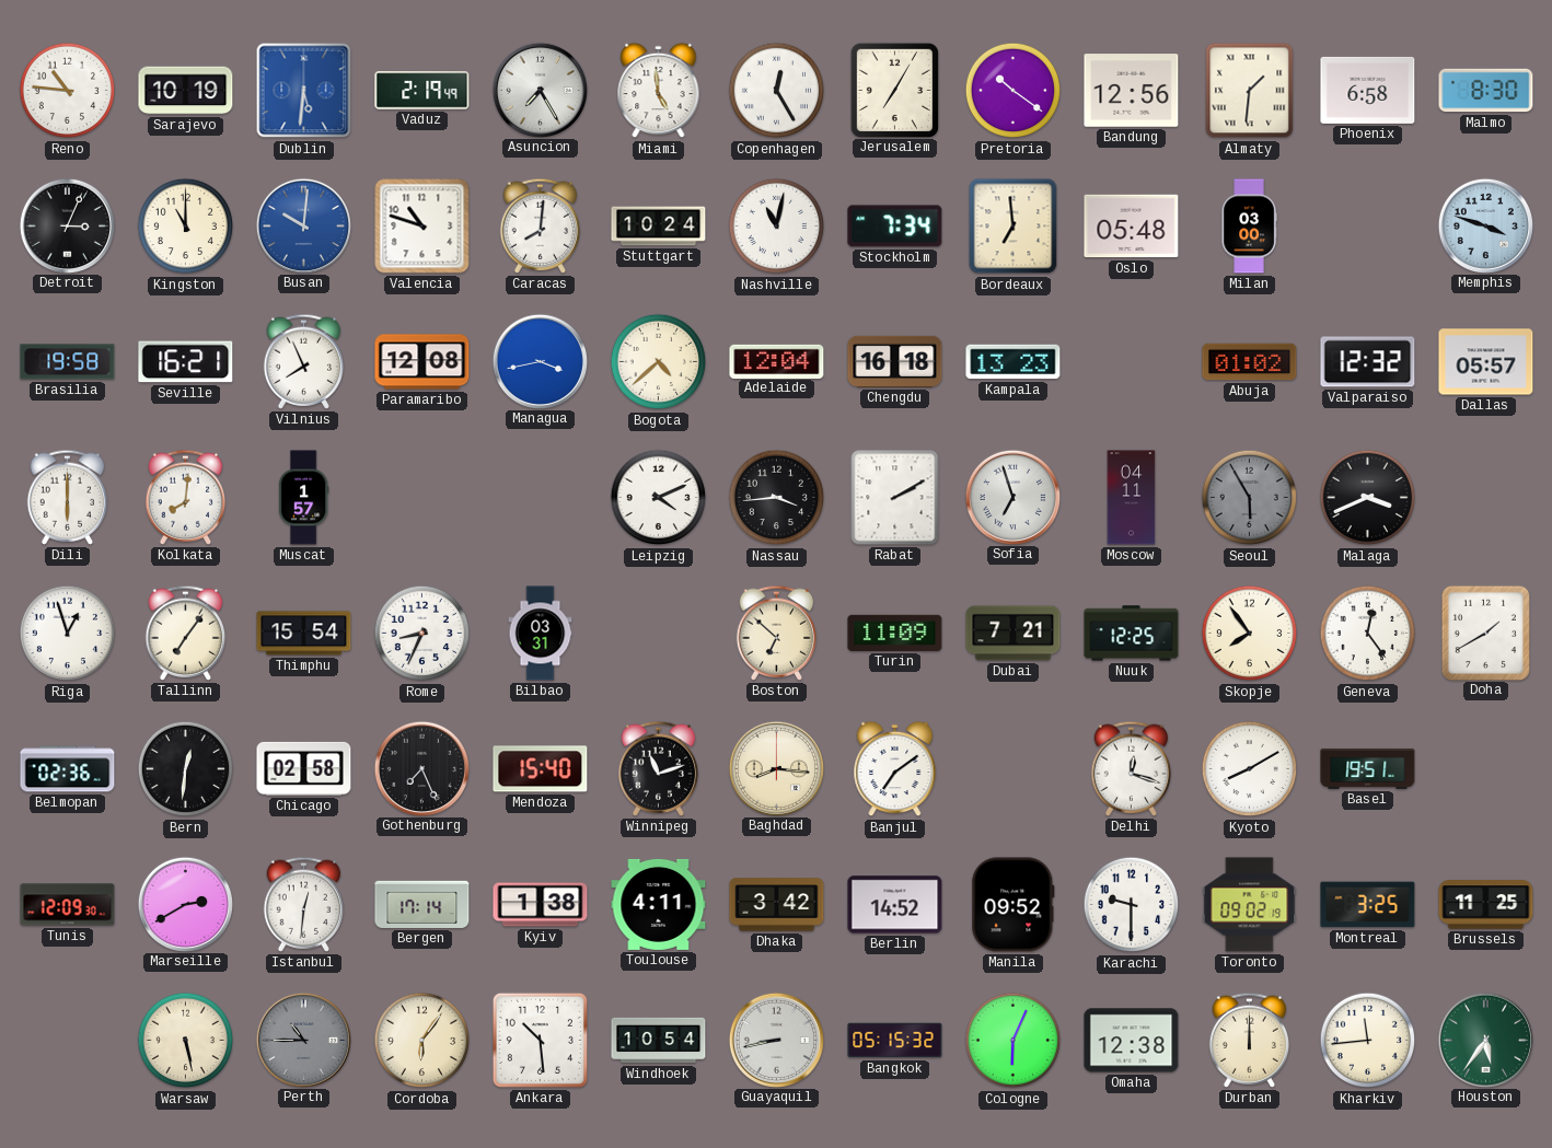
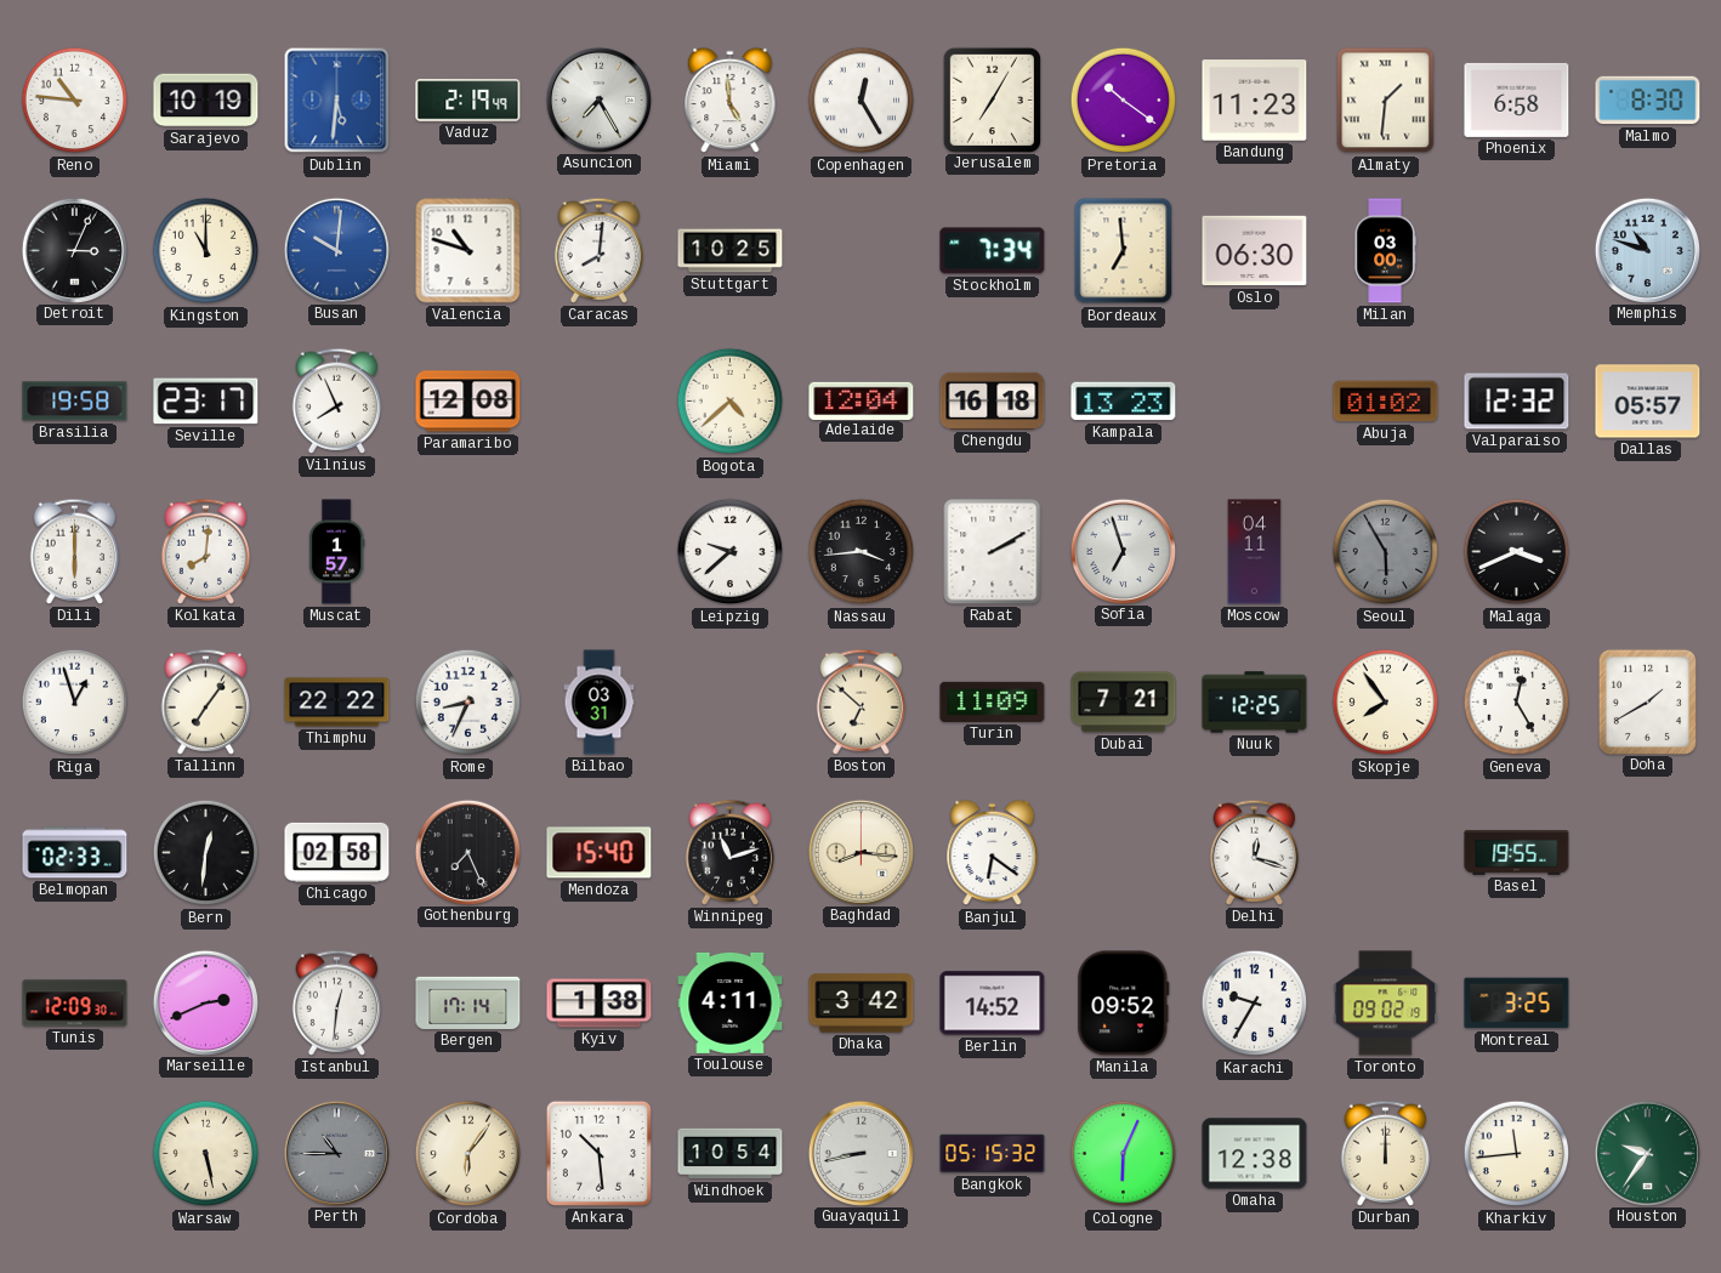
Bandung: 12:56 -> 11:23
Stuttgart: 10:24 -> 10:25
Nashville: 11:02 -> none
Oslo: 05:48 -> 06:30
Memphis: 3:48 -> 10:48
Seville: 16:21 -> 23:17
Managua: 3:43 -> none
Leipzig: 4:11 -> 9:38
Thimphu: 15:54 -> 22:22
Geneva: 12:24 -> 12:25
Belmopan: 02:36 -> 02:33
Banjul: 7:09 -> 6:21
Kyoto: 8:10 -> none
Basel: 19:51 -> 19:55
Marseille: 2:40 -> 2:41
Karachi: 9:30 -> 9:35
Brussels: 11:25 -> none
Houston: 5:36 -> 9:36
